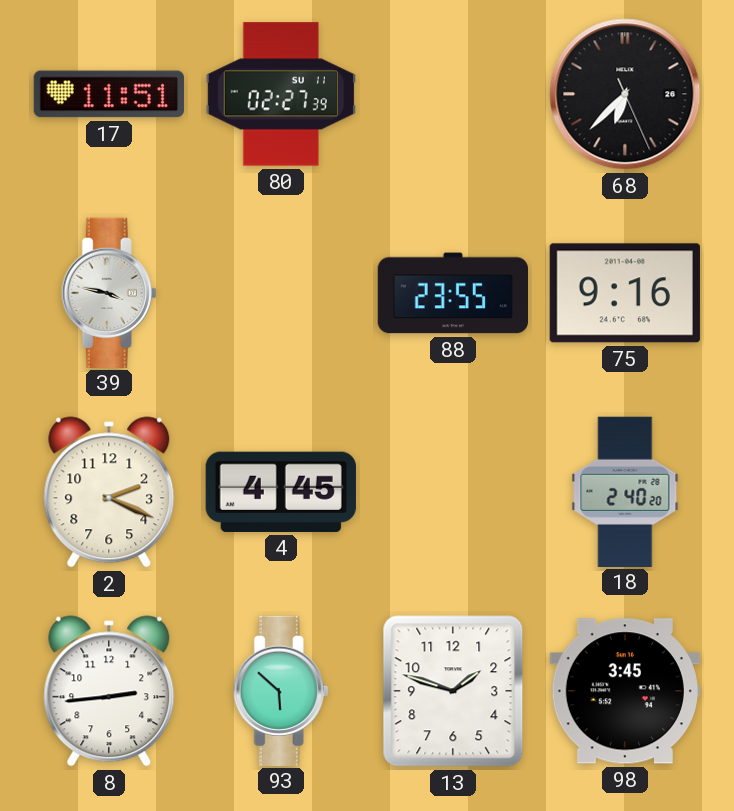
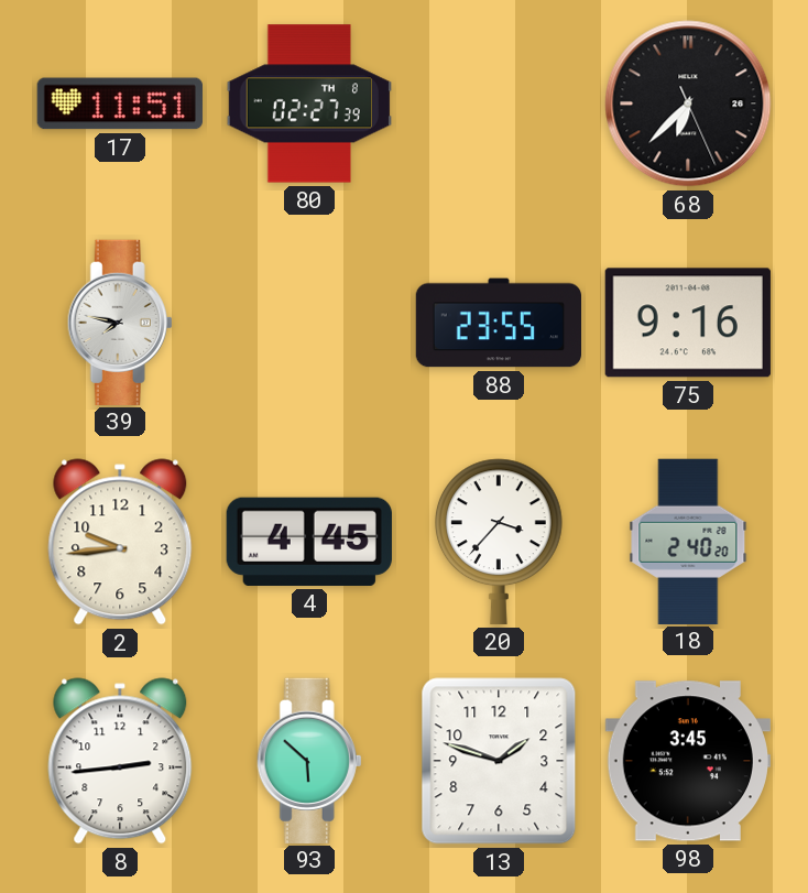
80 date: SU 11 -> TH 8
39: 3:47 -> 7:47
2: 2:19 -> 9:44
20: none -> 3:37
